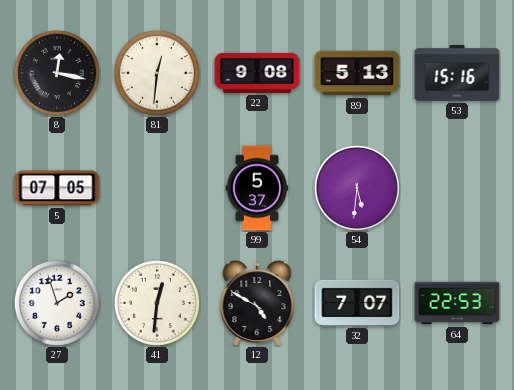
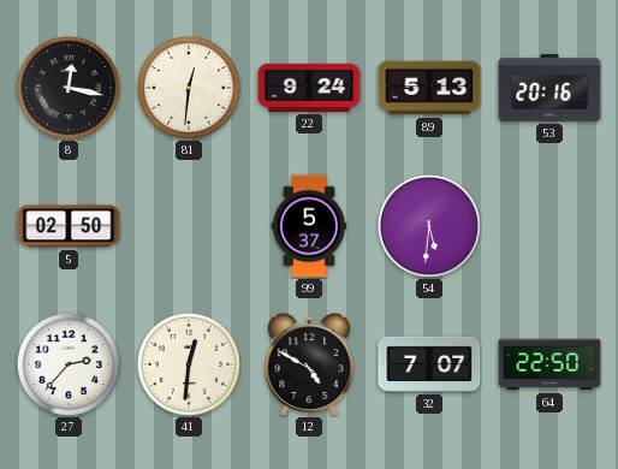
22: 9:08 -> 9:24
53: 15:16 -> 20:16
5: 07:05 -> 02:50
27: 1:57 -> 2:37
64: 22:53 -> 22:50
